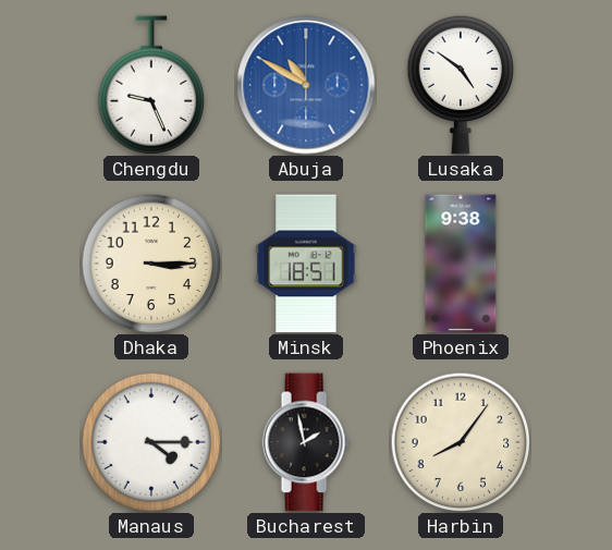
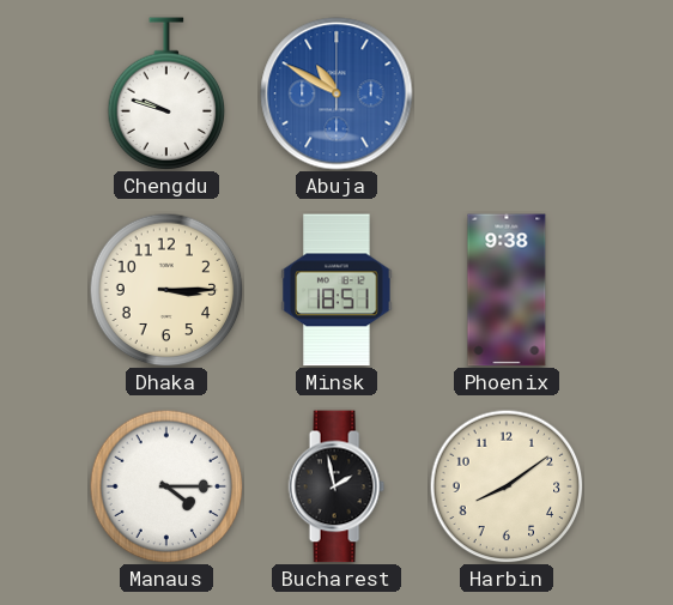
Chengdu: 9:26 -> 9:48
Lusaka: 4:51 -> none
Harbin: 8:06 -> 8:09
